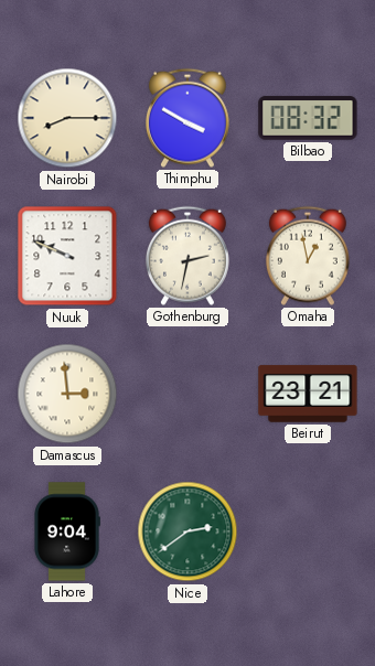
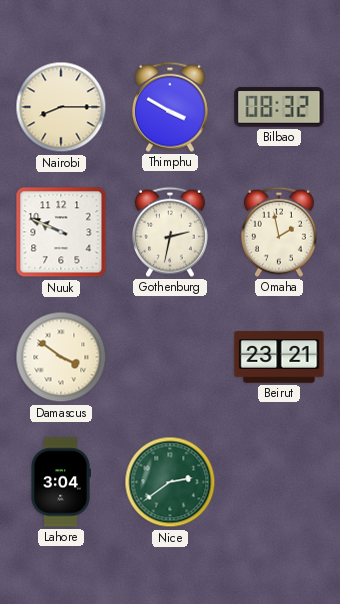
Omaha: 12:58 -> 1:58
Damascus: 2:59 -> 3:51
Lahore: 9:04 -> 3:04
